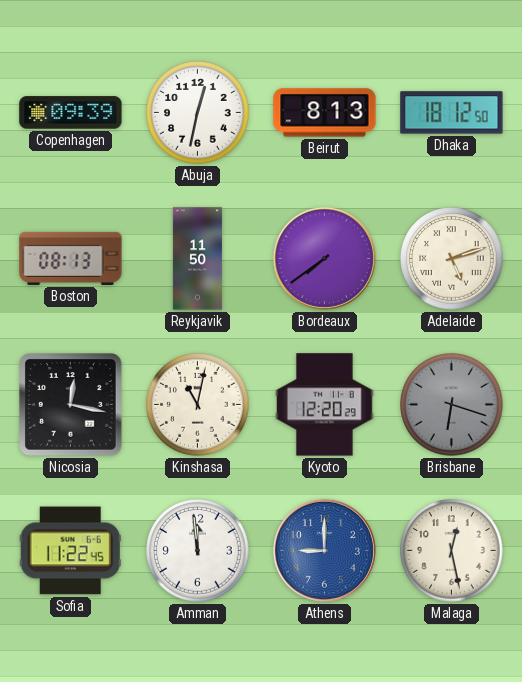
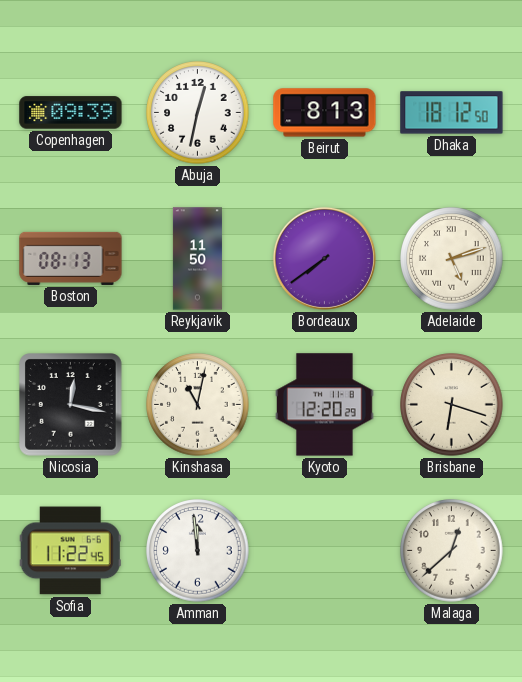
Brisbane dial: grey -> cream
Athens: 9:00 -> none
Malaga: 12:28 -> 12:38
